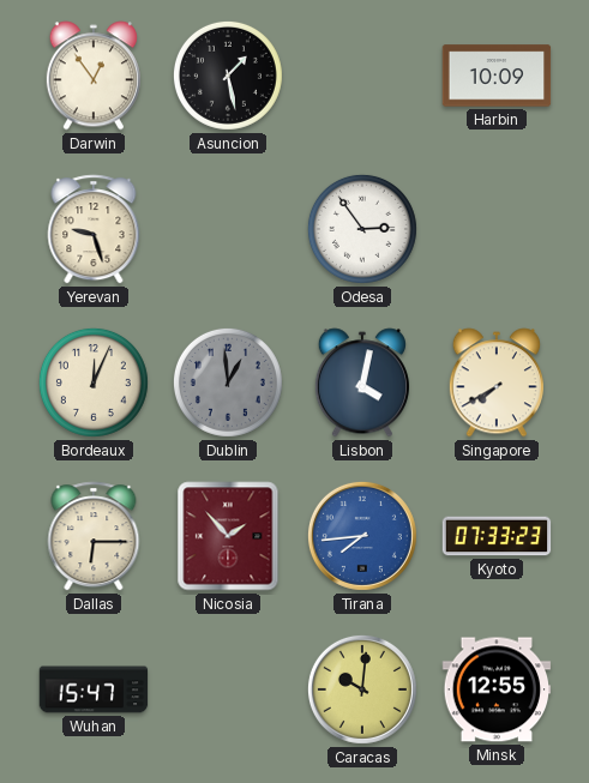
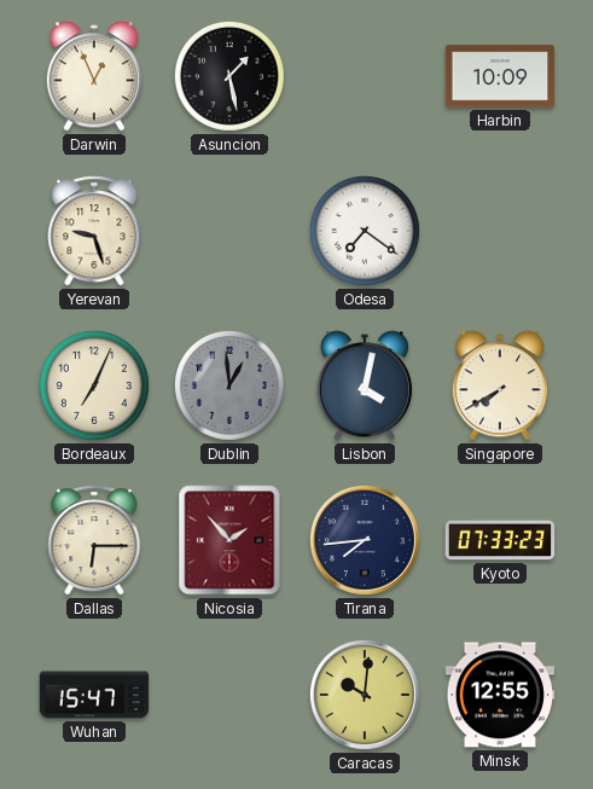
Darwin: 12:54 -> 12:56
Odesa: 2:54 -> 7:21
Bordeaux: 12:04 -> 7:04
Tirana dial: blue -> navy
